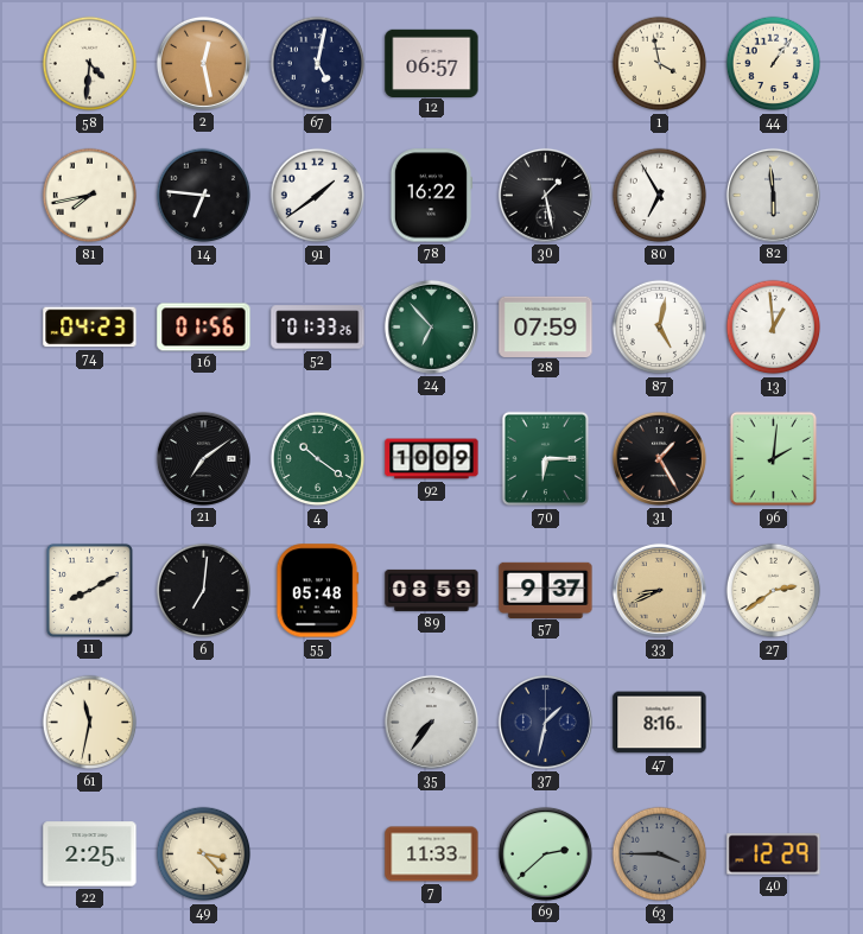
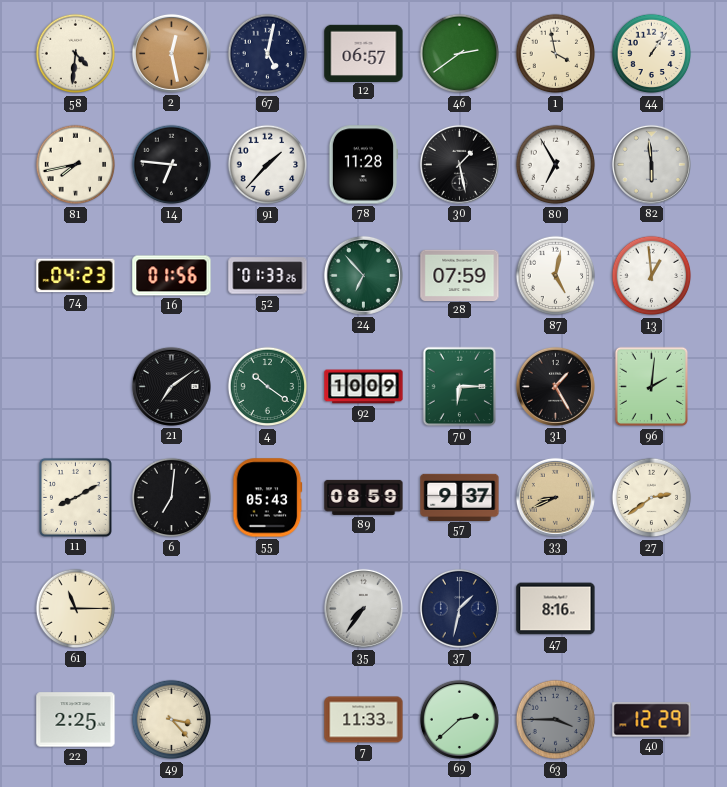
46: none -> 2:39
91: 1:39 -> 1:37
78: 16:22 -> 11:28
55: 05:48 -> 05:43
61: 11:32 -> 11:15
